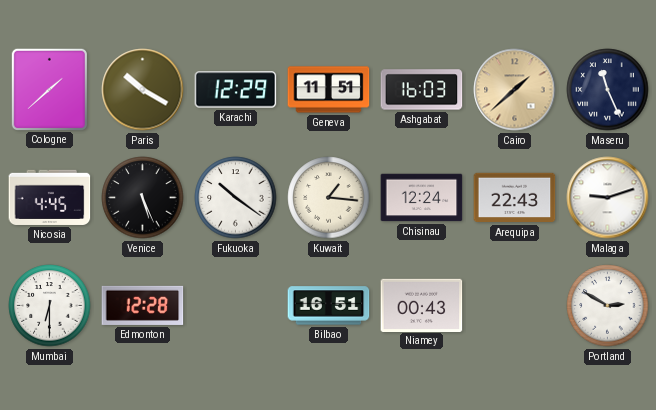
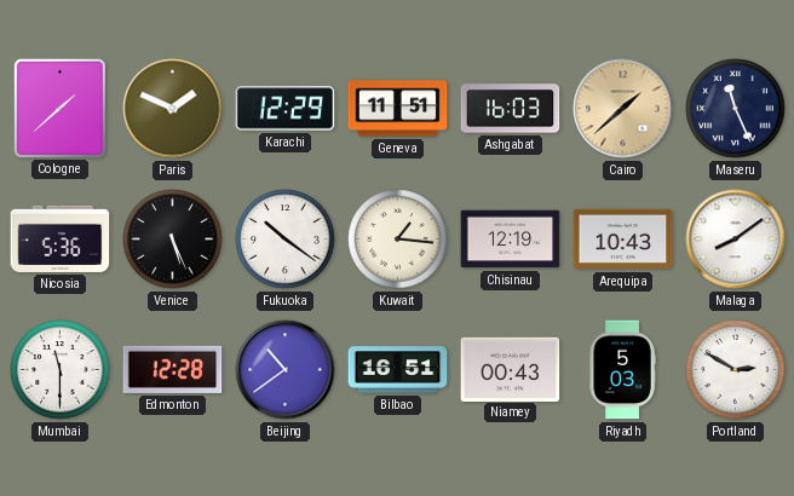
Paris: 10:20 -> 1:49
Nicosia: 4:45 -> 5:36
Chisinau: 12:24 -> 12:19
Arequipa: 22:43 -> 10:43
Malaga: 9:12 -> 8:09
Mumbai: 6:30 -> 11:30
Beijing: none -> 10:39
Riyadh: none -> 5:03
